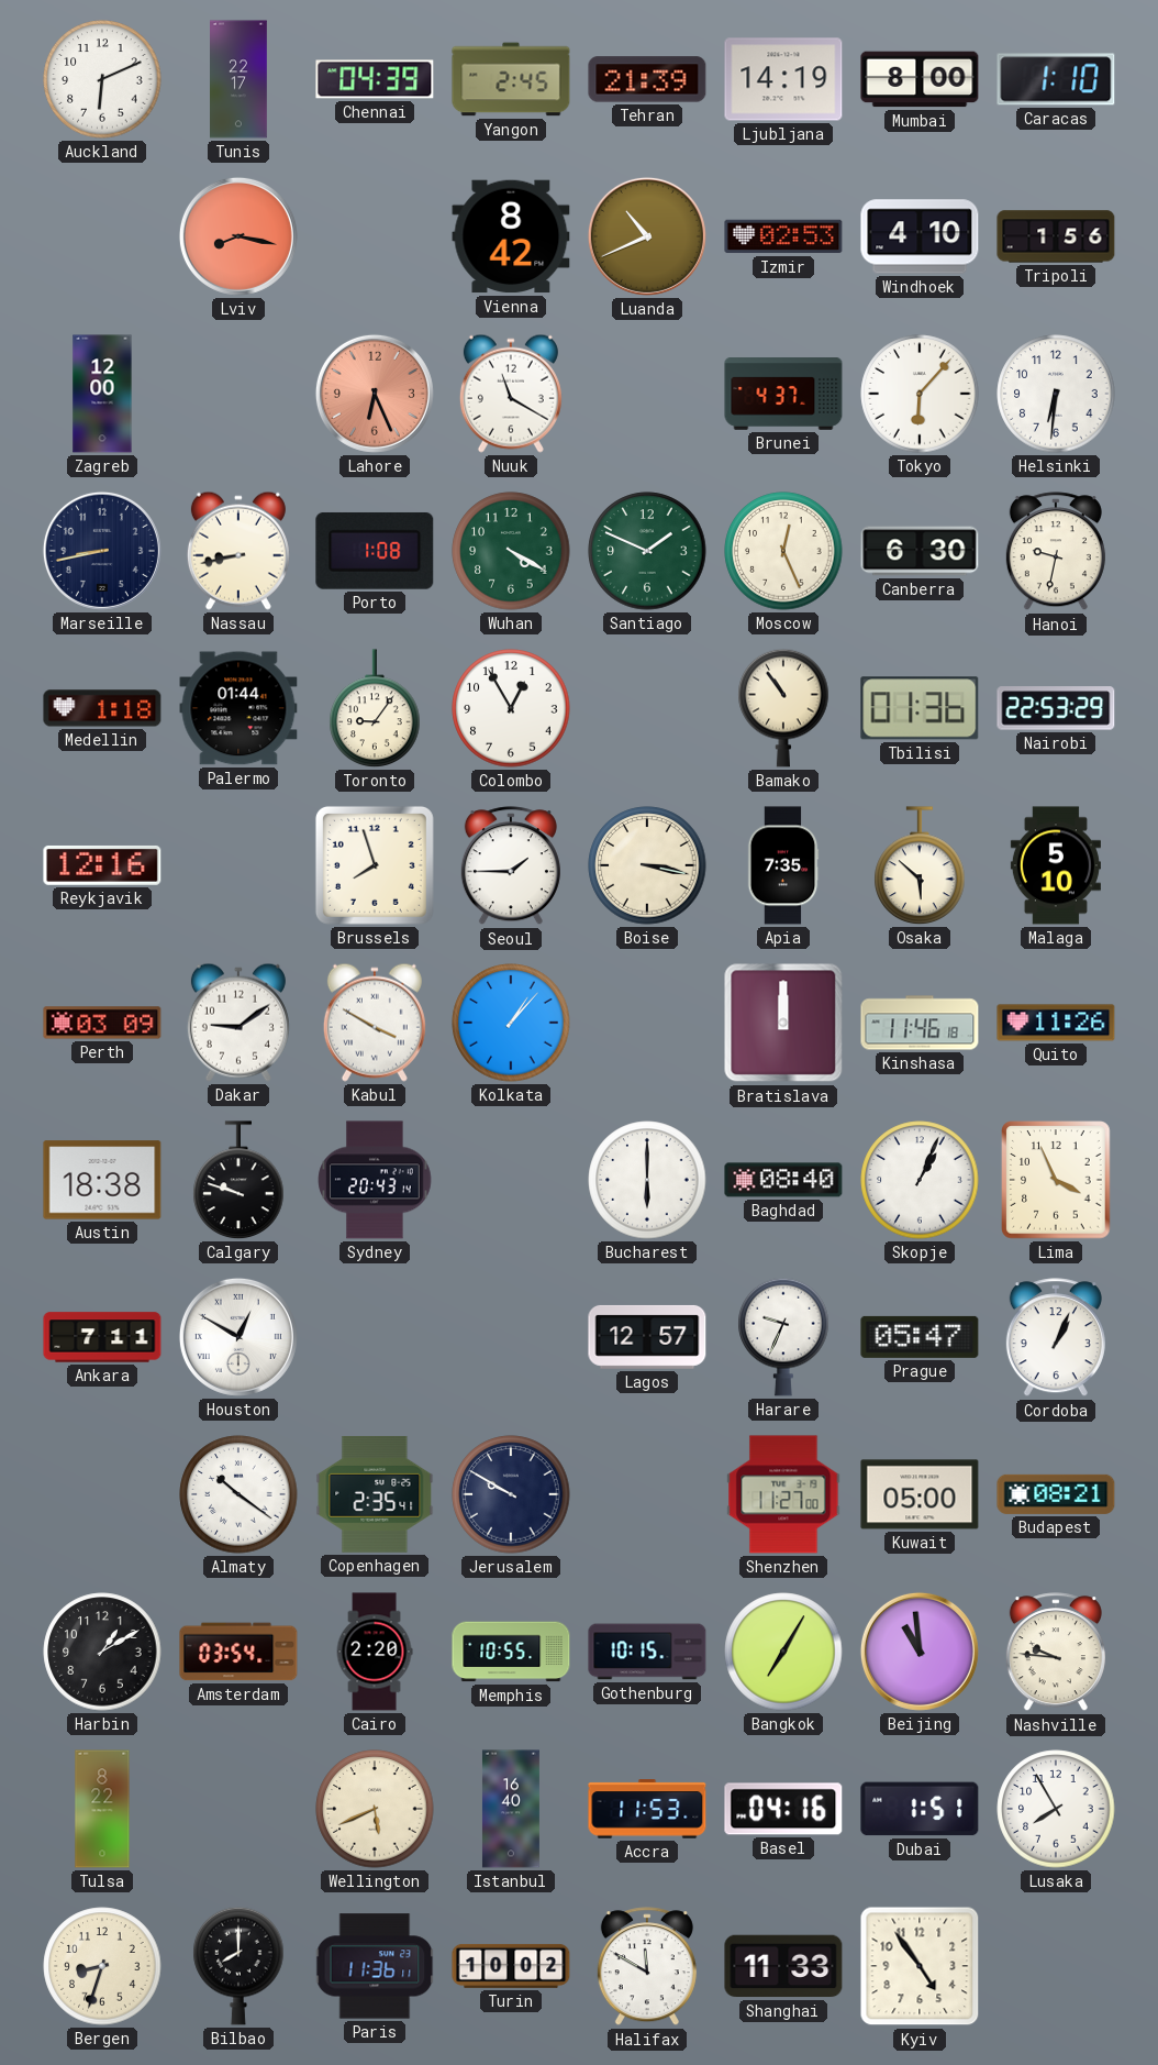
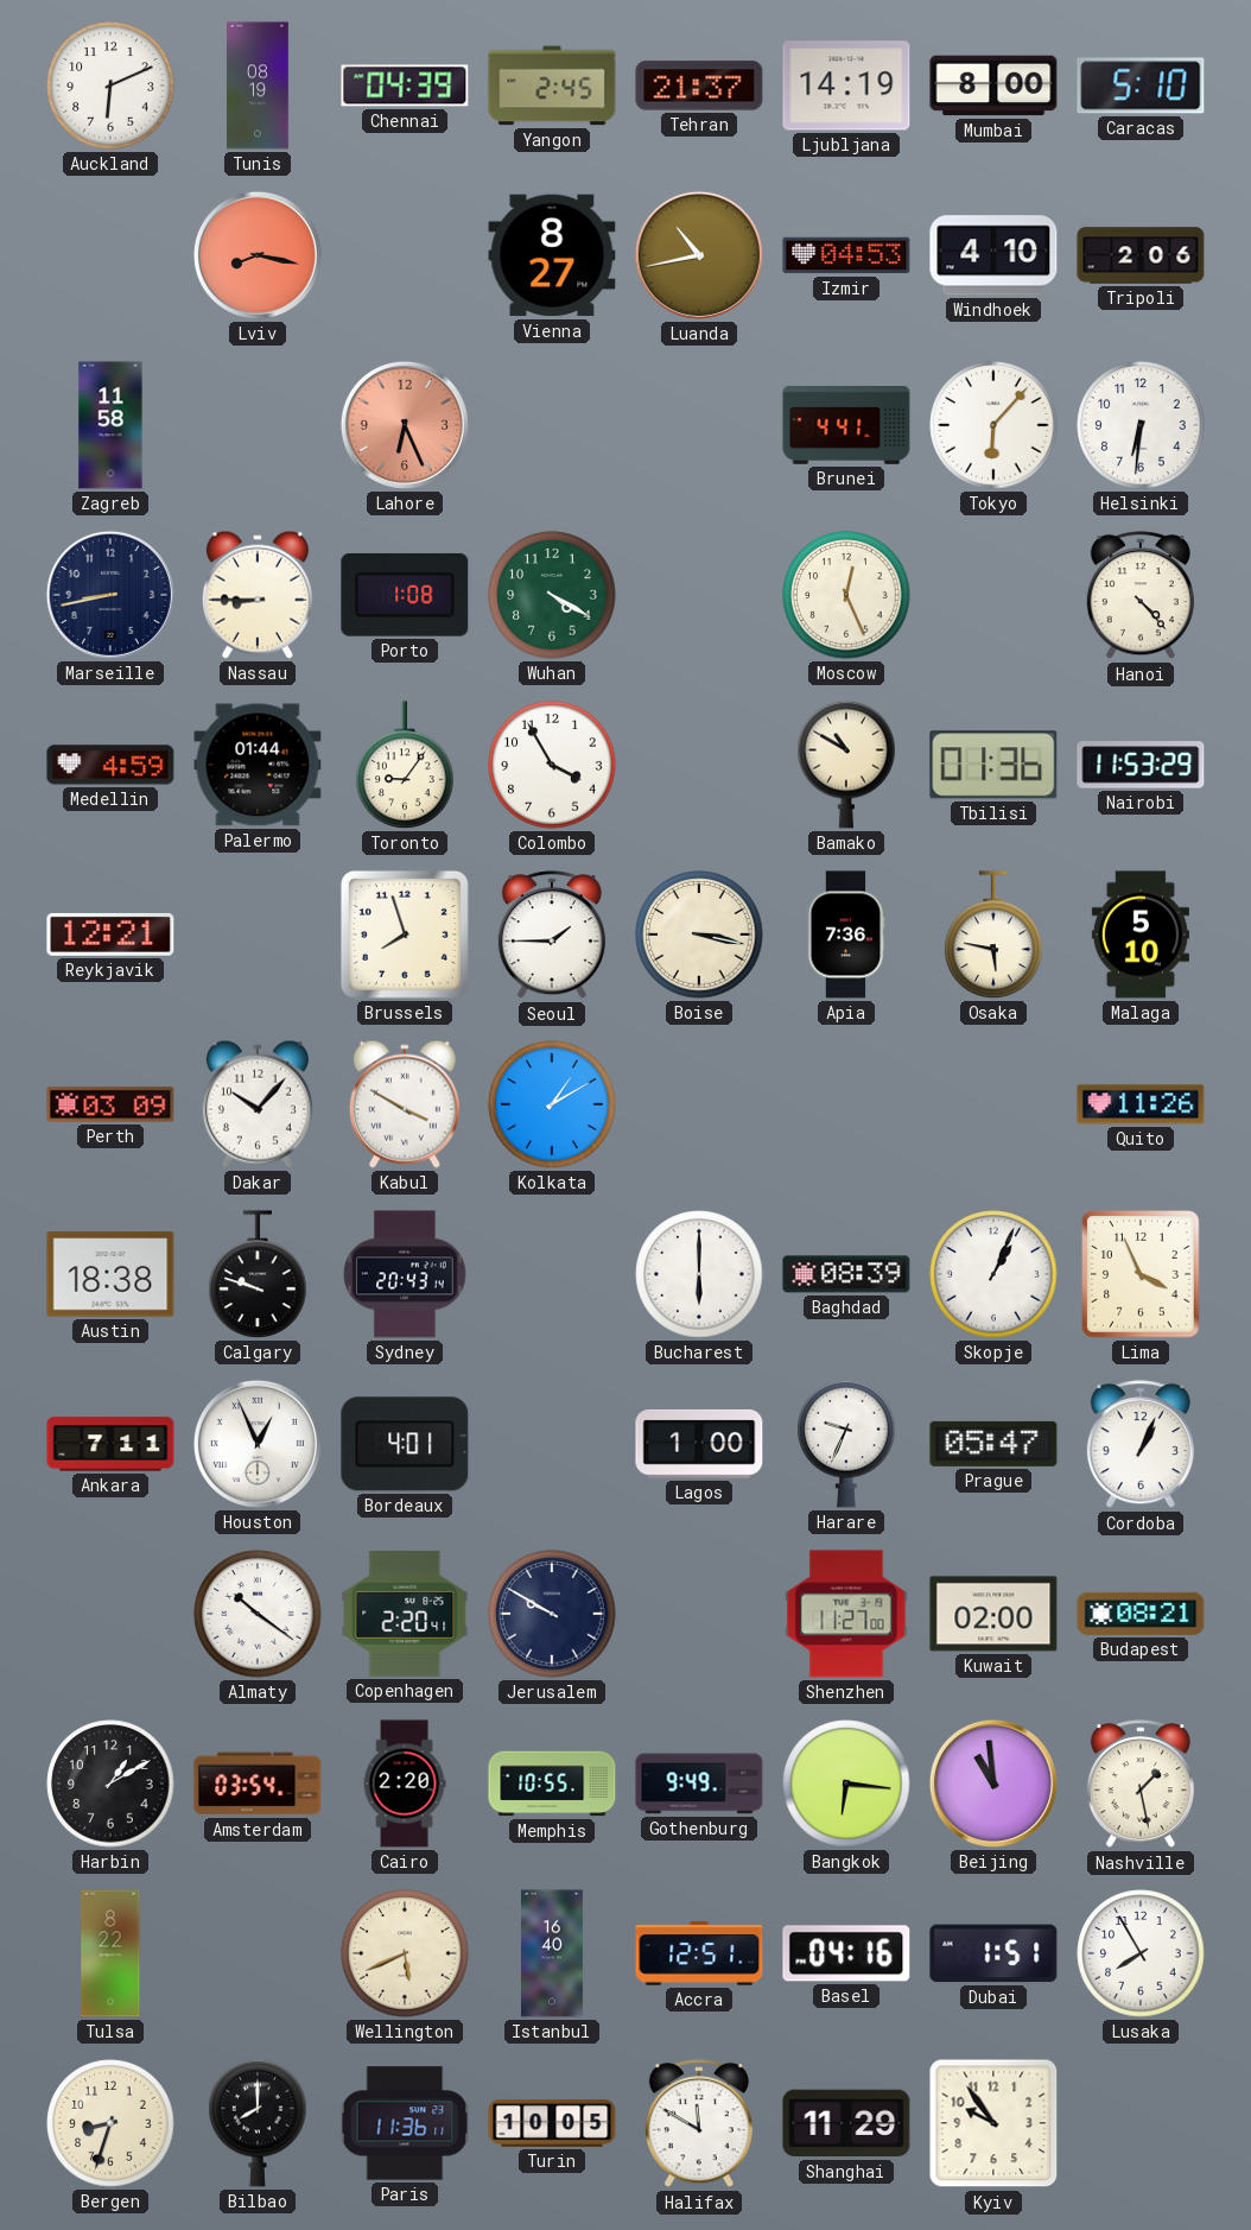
Tunis: 22:17 -> 08:19
Tehran: 21:39 -> 21:37
Caracas: 1:10 -> 5:10
Vienna: 8:42 -> 8:27
Luanda: 10:41 -> 10:43
Izmir: 02:53 -> 04:53
Tripoli: 1:56 -> 2:06
Zagreb: 12:00 -> 11:58
Nuuk: 11:20 -> none
Brunei: 4:37 -> 4:41
Nassau: 8:43 -> 8:45
Santiago: 1:49 -> none
Canberra: 6:30 -> none
Hanoi: 9:32 -> 4:23
Medellin: 1:18 -> 4:59
Colombo: 12:55 -> 3:55
Bamako: 10:54 -> 10:50
Nairobi: 22:53 -> 11:53
Reykjavik: 12:16 -> 12:21
Apia: 7:35 -> 7:36
Osaka: 5:52 -> 5:47
Dakar: 9:09 -> 10:07
Kolkata: 1:07 -> 1:10
Bratislava: 12:00 -> none
Kinshasa: 11:46 -> none
Baghdad: 08:40 -> 08:39
Houston: 12:50 -> 12:56
Bordeaux: none -> 4:01
Lagos: 12:57 -> 1:00
Copenhagen: 2:35 -> 2:20
Kuwait: 05:00 -> 02:00
Gothenburg: 10:15 -> 9:49
Bangkok: 7:05 -> 6:16
Nashville: 9:46 -> 1:28
Accra: 11:53 -> 12:51
Turin: 10:02 -> 10:05
Shanghai: 11:33 -> 11:29
Kyiv: 4:54 -> 9:54
